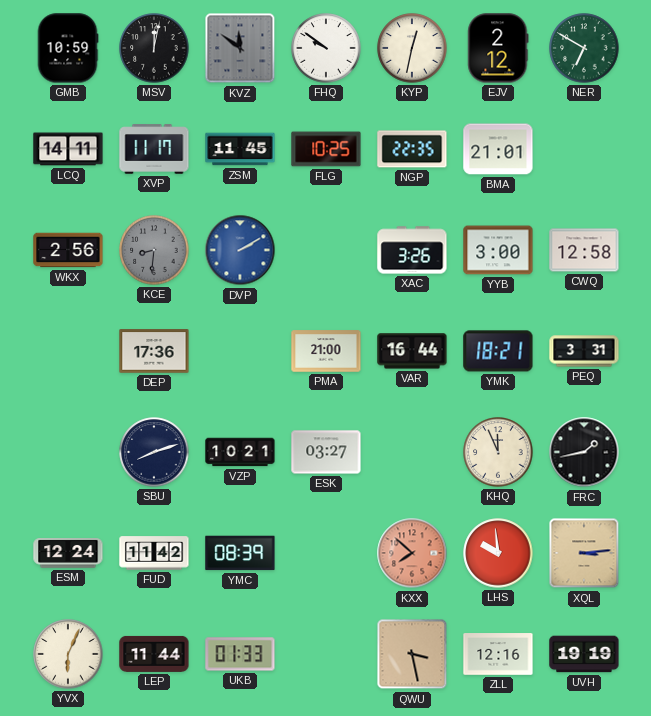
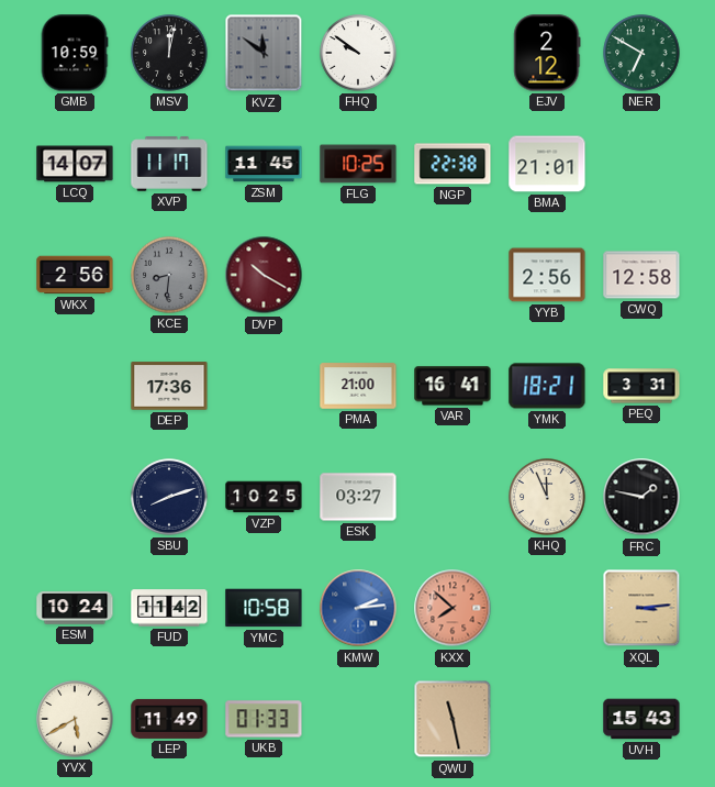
KYP: 12:32 -> none
LCQ: 14:11 -> 14:07
NGP: 22:35 -> 22:38
DVP: 2:10 -> 10:20
DVP dial: blue -> burgundy
XAC: 3:26 -> none
YYB: 3:00 -> 2:56
VAR: 16:44 -> 16:41
VZP: 10:21 -> 10:25
FRC: 1:43 -> 1:47
ESM: 12:24 -> 10:24
YMC: 08:39 -> 10:58
KMW: none -> 2:14
LHS: 9:59 -> none
YVX: 6:04 -> 5:40
LEP: 11:44 -> 11:49
QWU: 3:28 -> 11:28
ZLL: 12:16 -> none
UVH: 19:19 -> 15:43
